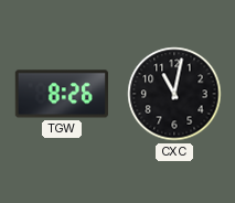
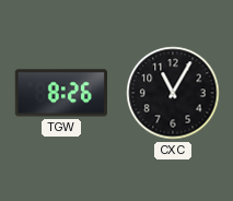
CXC: 11:02 -> 11:05
